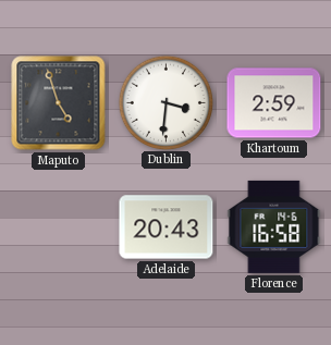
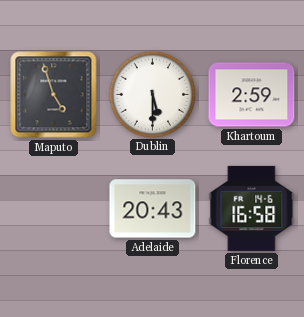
Dublin: 3:31 -> 5:30
